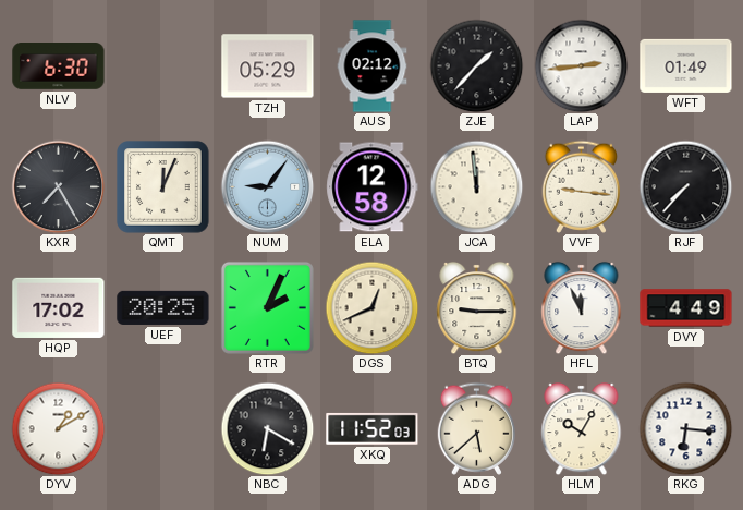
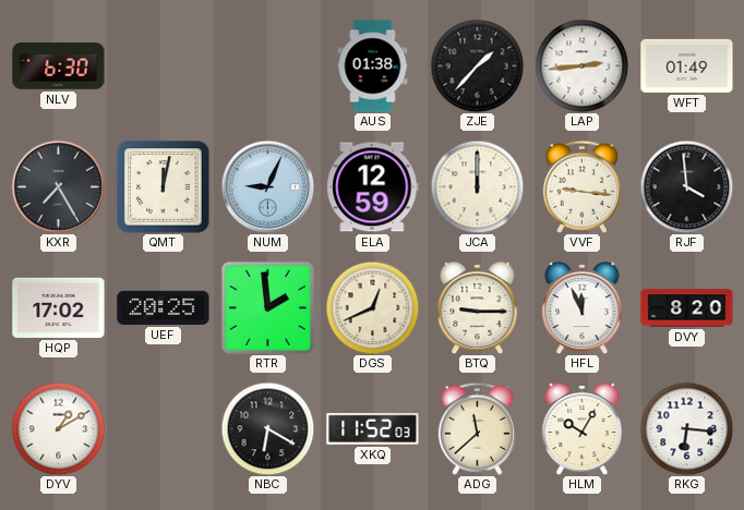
TZH: 05:29 -> none
AUS: 02:12 -> 01:38
QMT: 12:04 -> 12:02
NUM: 9:06 -> 9:04
ELA: 12:58 -> 12:59
JCA: 11:59 -> 12:00
RJF: 7:37 -> 3:59
RTR: 2:04 -> 1:59
DVY: 4:49 -> 8:20
ADG: 5:38 -> 11:38
